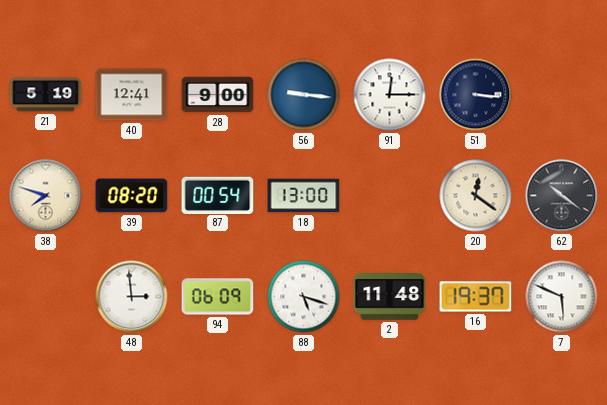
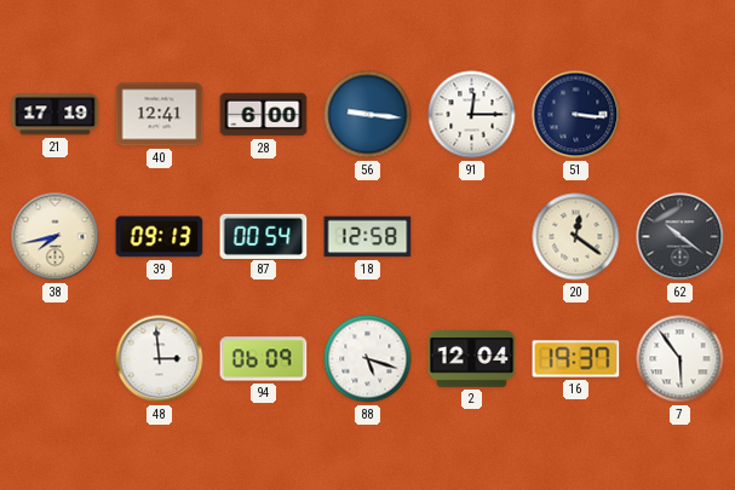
21: 5:19 -> 17:19
28: 9:00 -> 6:00
38: 7:48 -> 7:43
39: 08:20 -> 09:13
18: 13:00 -> 12:58
2: 11:48 -> 12:04
7: 5:49 -> 5:54
